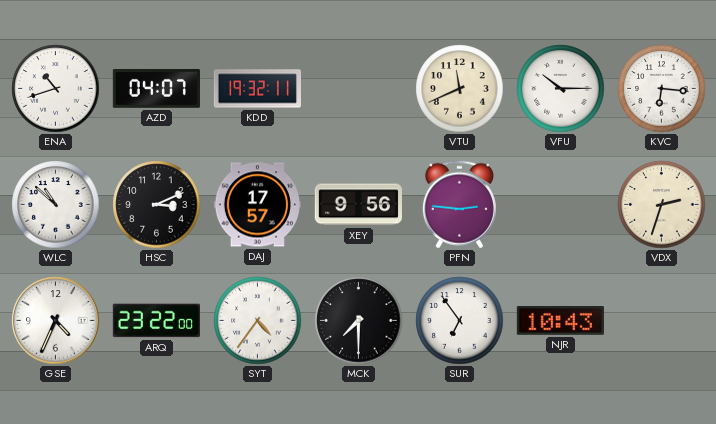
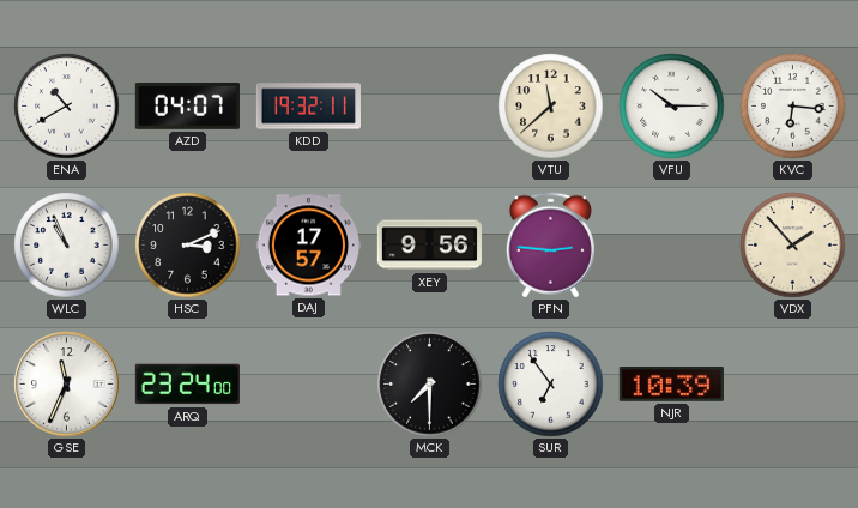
ENA: 10:42 -> 10:40
VTU: 11:41 -> 11:38
WLC: 10:52 -> 10:56
VDX: 2:33 -> 1:53
GSE: 4:34 -> 11:34
ARQ: 23:22 -> 23:24
SYT: 4:36 -> none
NJR: 10:43 -> 10:39
